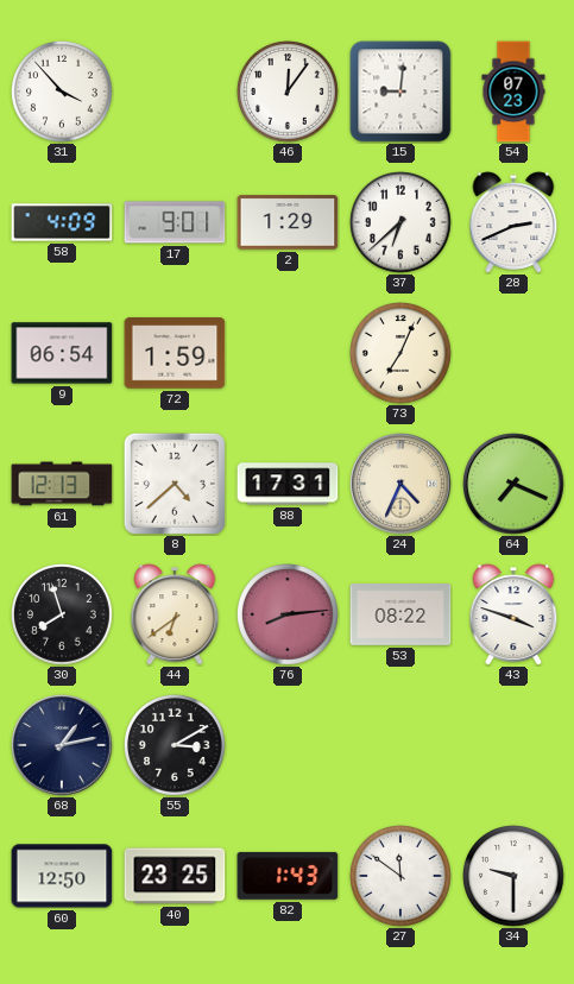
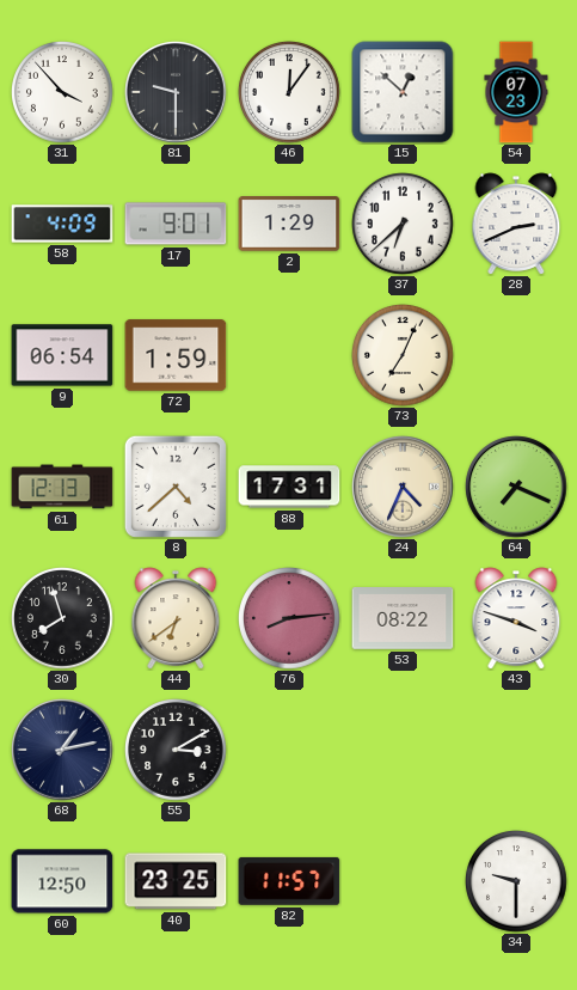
81: none -> 9:30
15: 9:01 -> 12:52
82: 1:43 -> 11:57
27: 11:51 -> none
